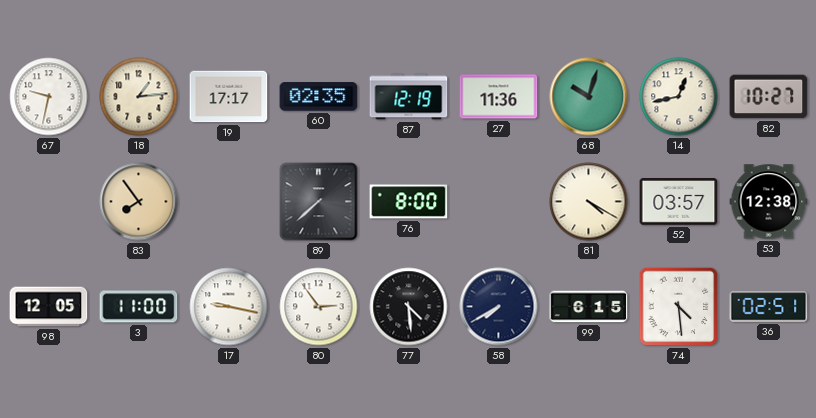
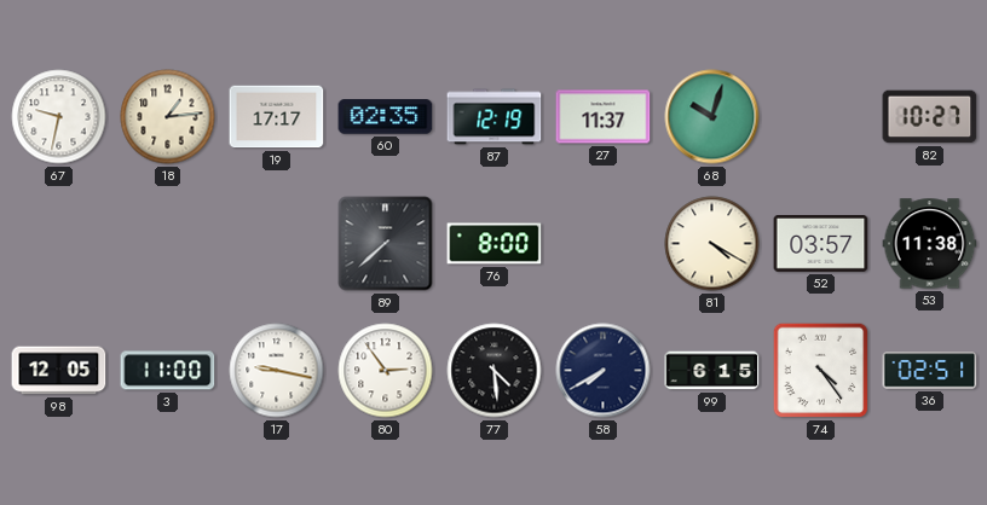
27: 11:36 -> 11:37
14: 12:43 -> none
83: 7:54 -> none
53: 12:38 -> 11:38
74: 4:29 -> 4:24
